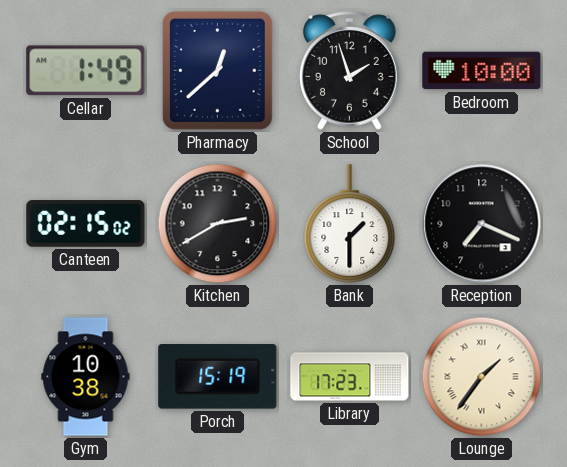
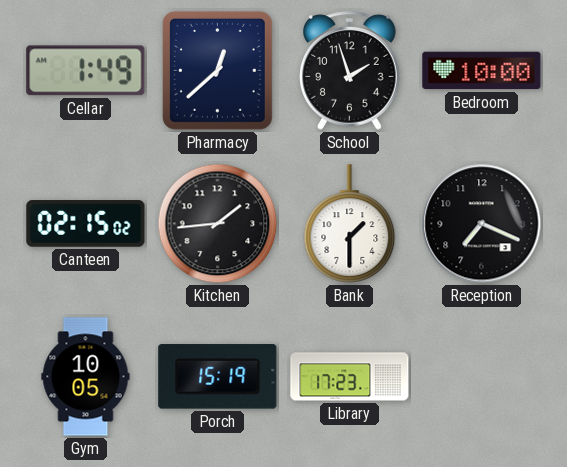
Kitchen: 2:40 -> 1:44
Gym: 10:38 -> 10:05
Lounge: 1:36 -> none
